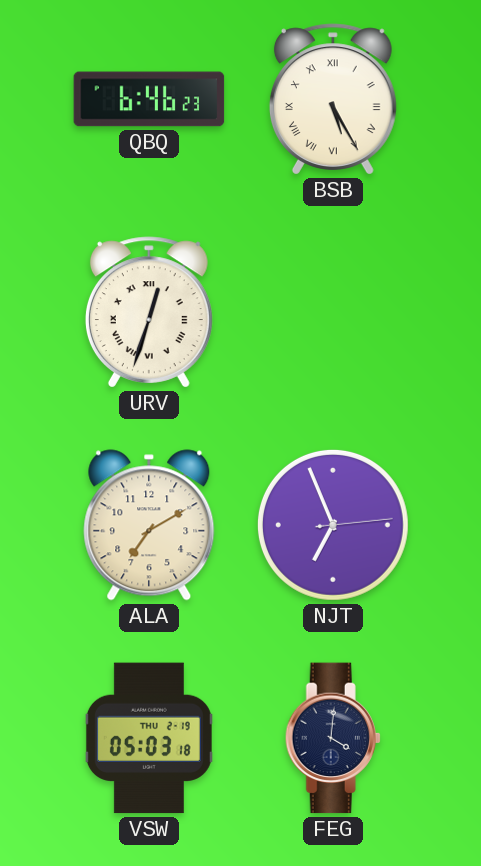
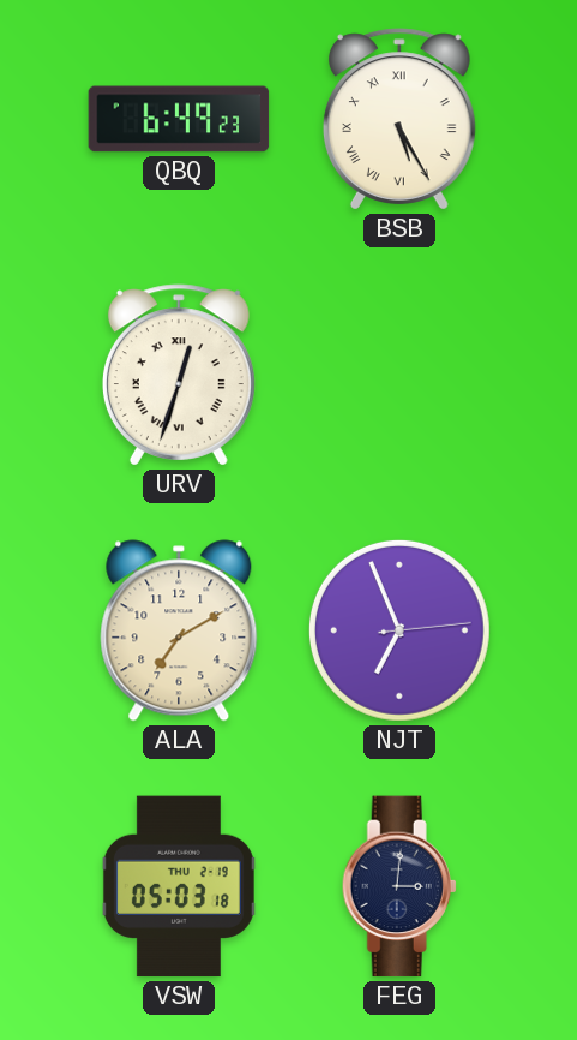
QBQ: 6:46 -> 6:49
FEG: 4:01 -> 3:01
